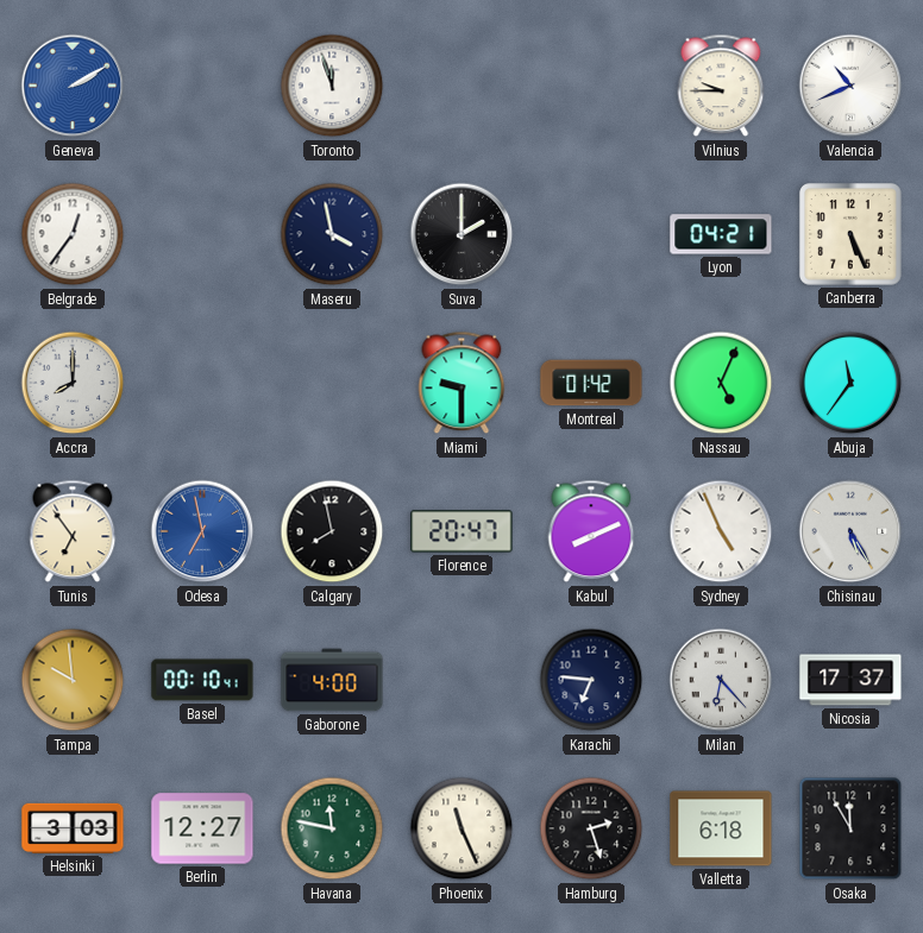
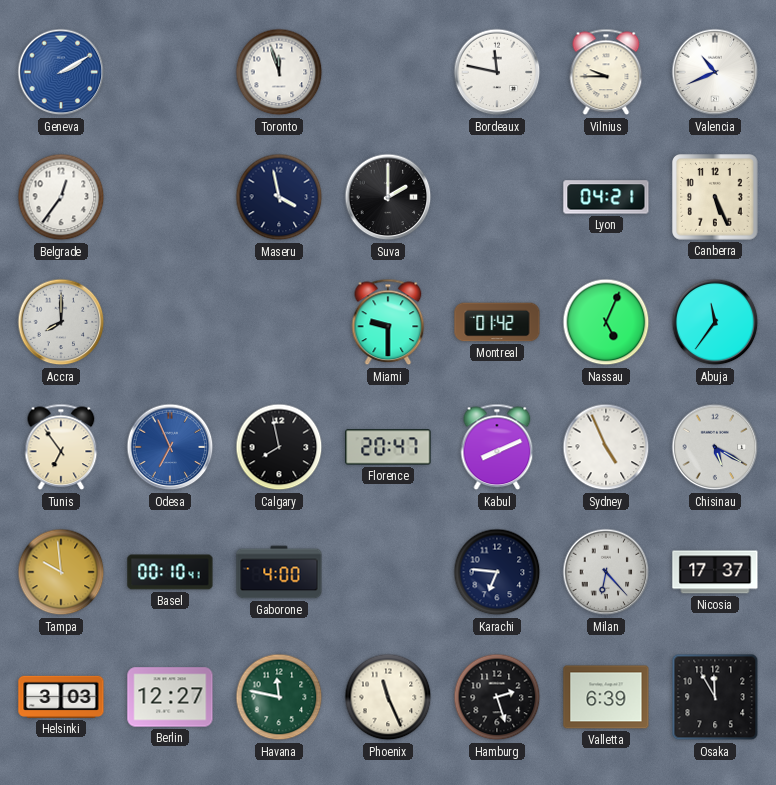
Bordeaux: none -> 11:47
Odesa: 6:58 -> 6:56
Chisinau: 5:25 -> 5:20
Valletta: 6:18 -> 6:39
